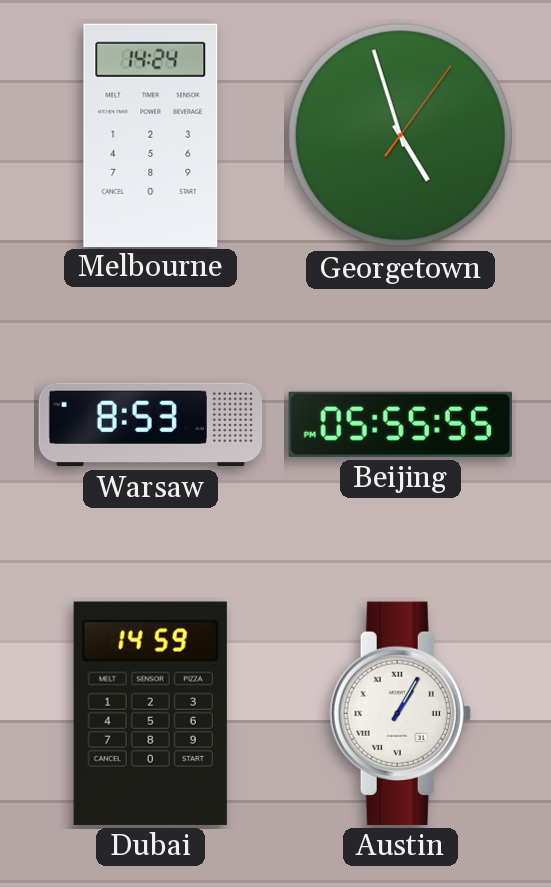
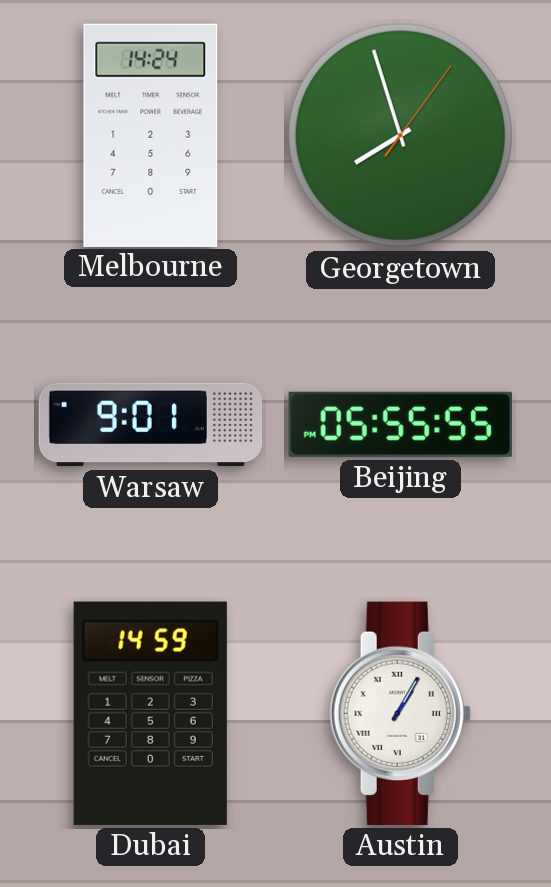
Georgetown: 4:57 -> 7:57
Warsaw: 8:53 -> 9:01
